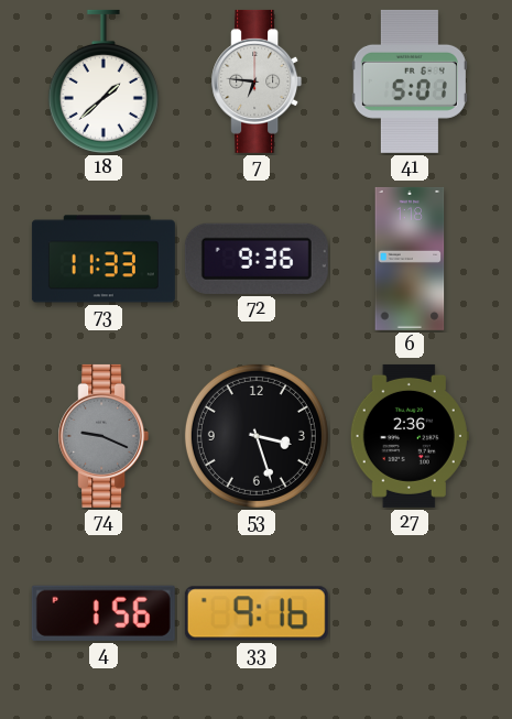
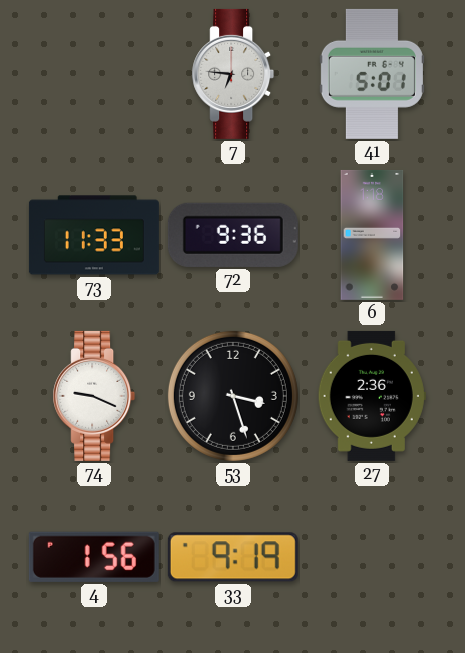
18: 1:38 -> none
74 dial: grey -> white
33: 9:16 -> 9:19
